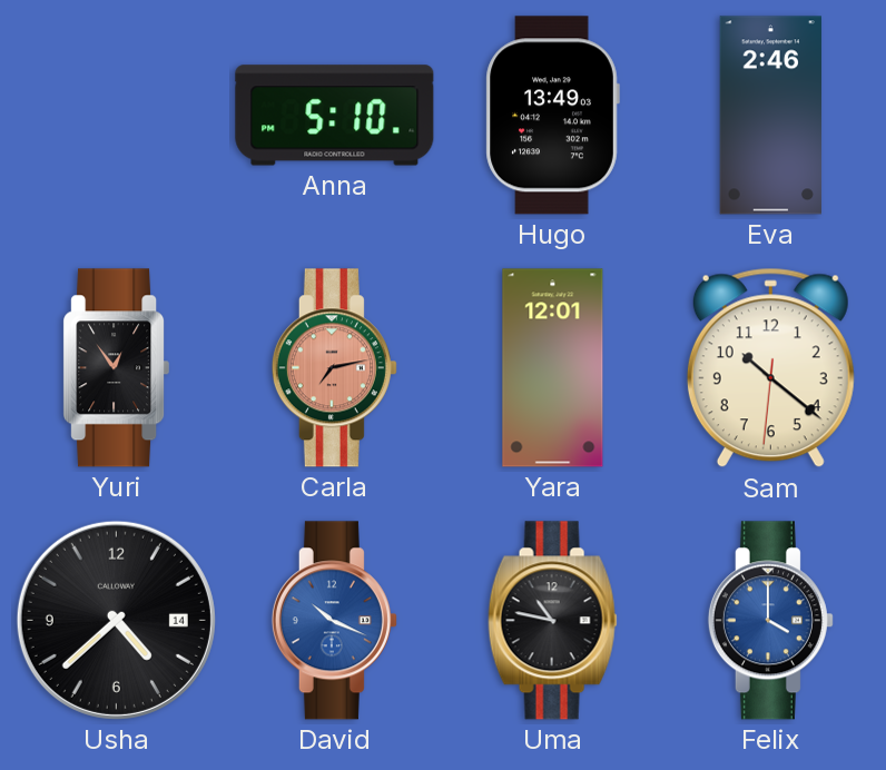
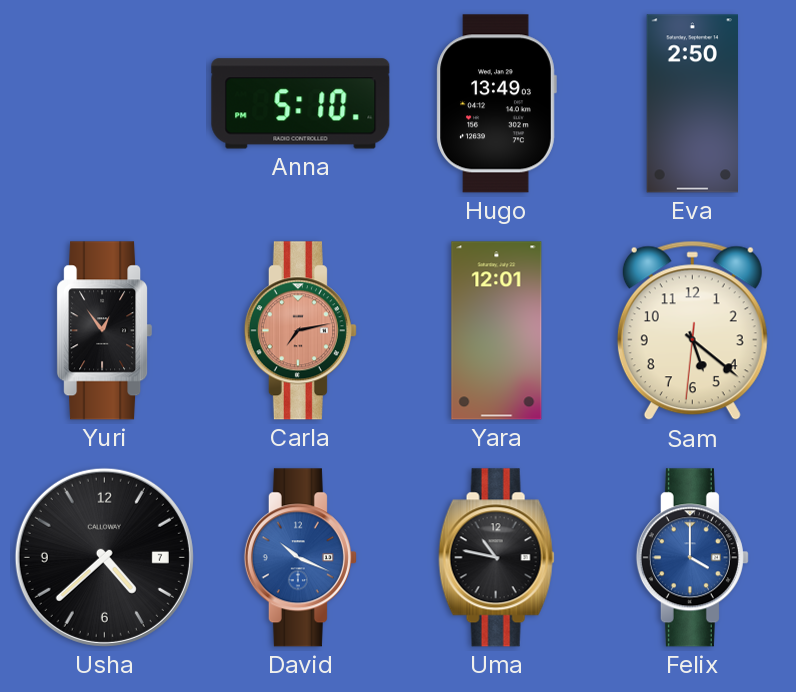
Eva: 2:46 -> 2:50
Sam: 10:21 -> 5:21
Usha date: 14 -> 7
